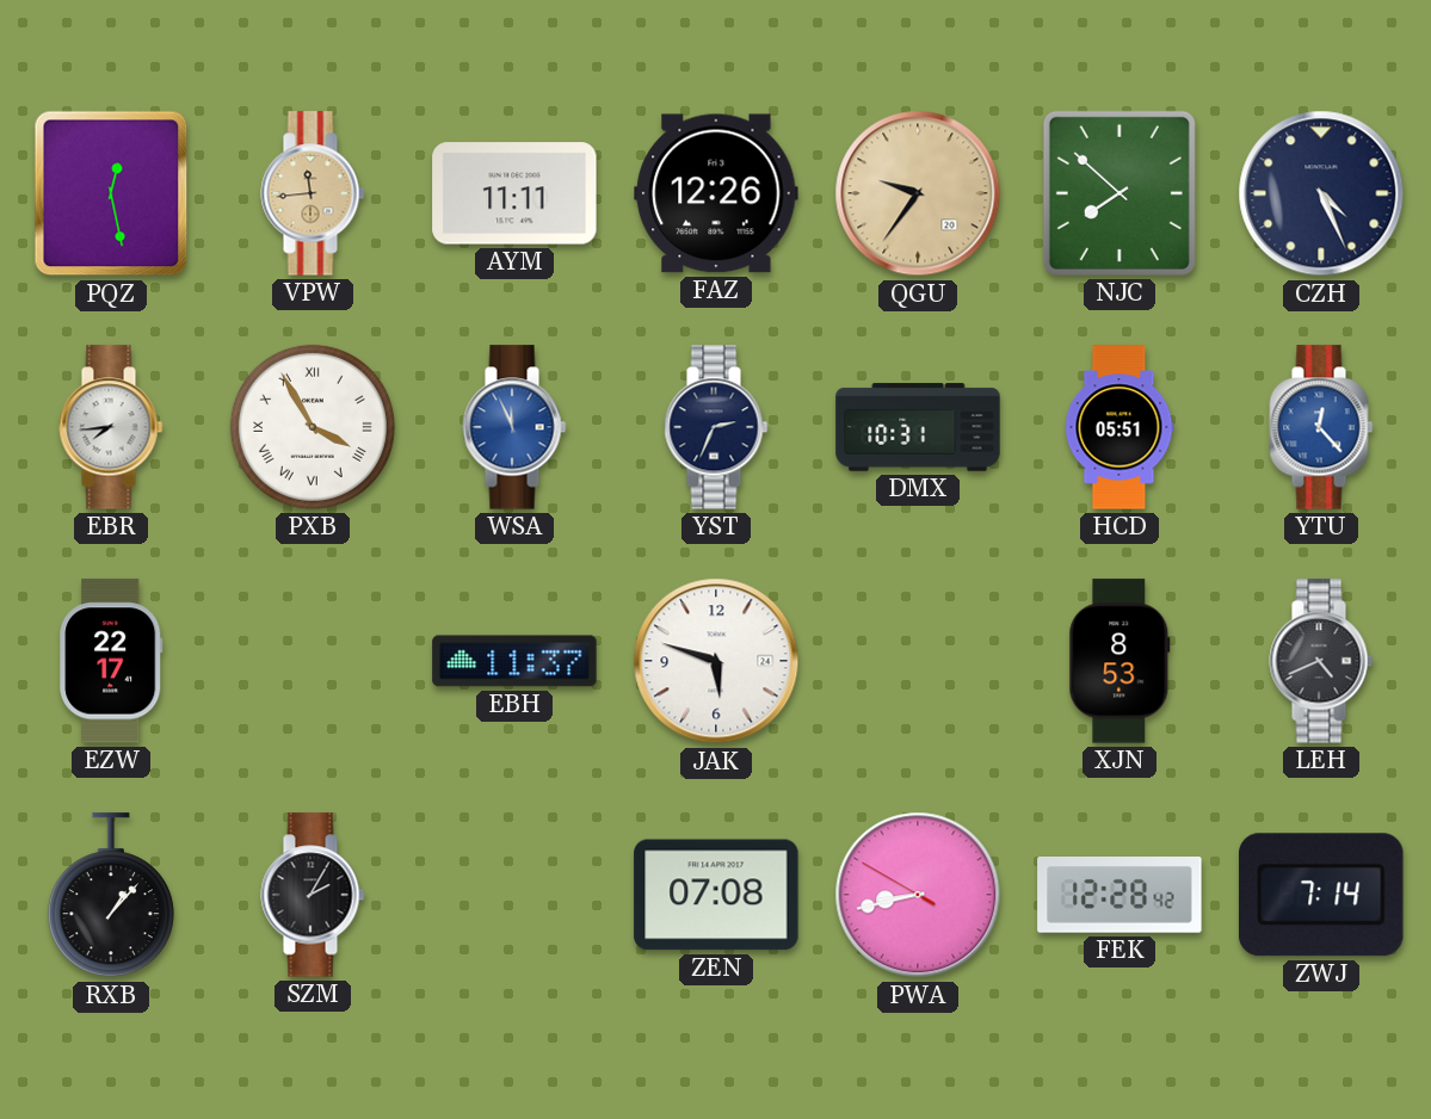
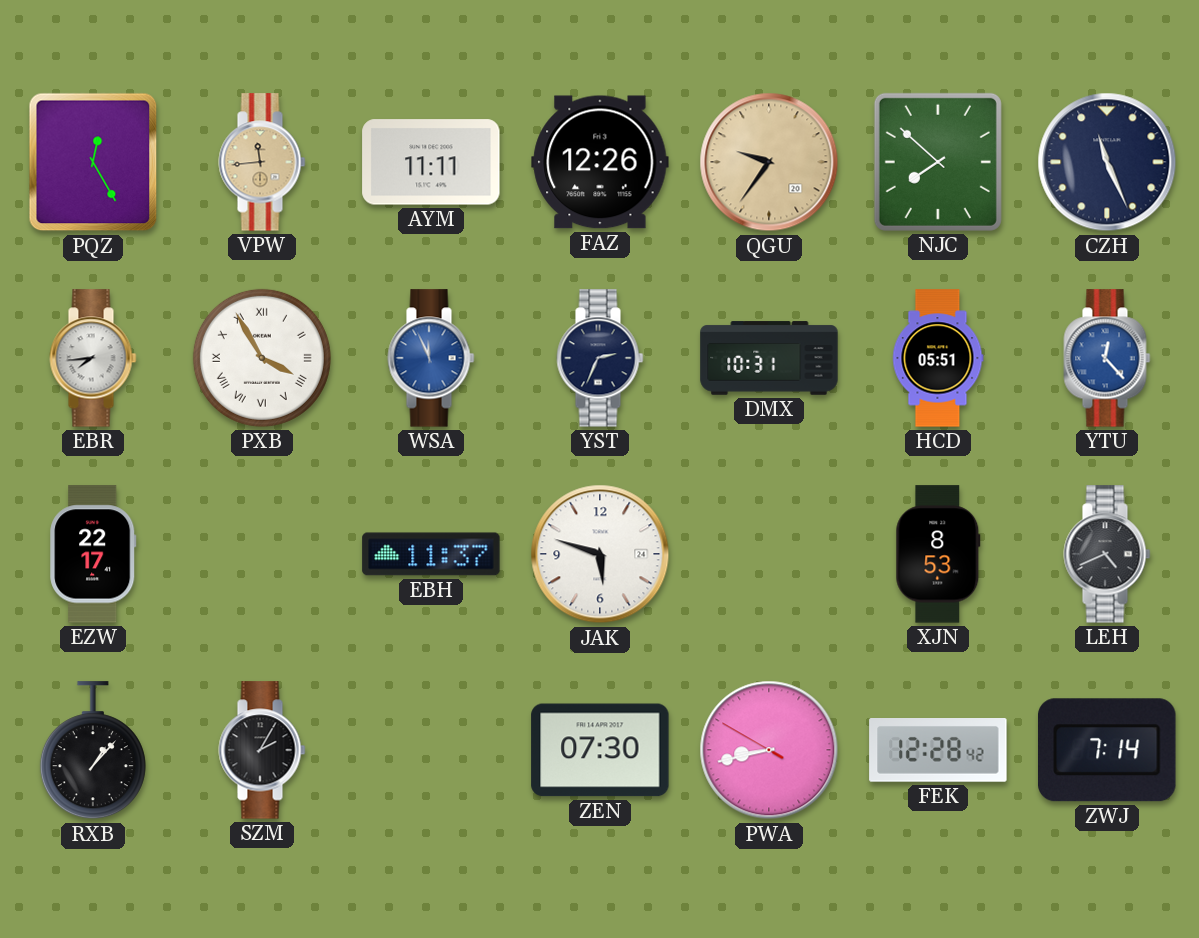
PQZ: 12:28 -> 12:25
CZH: 4:26 -> 11:26
ZEN: 07:08 -> 07:30
